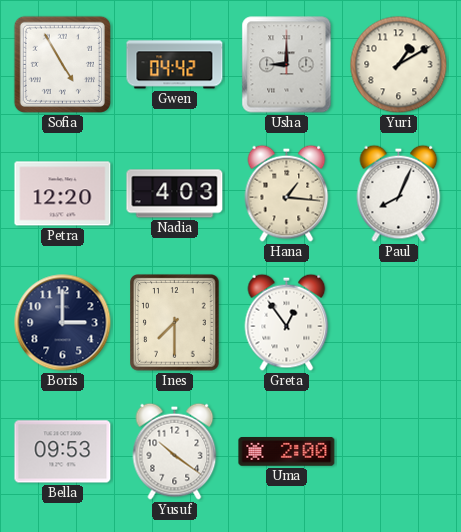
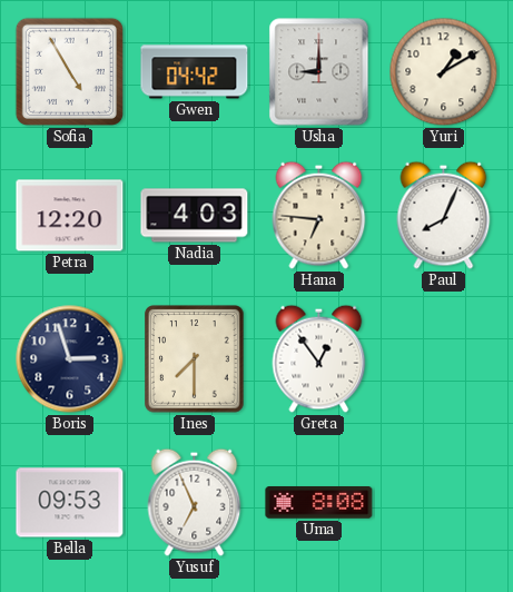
Hana: 1:16 -> 6:46
Boris: 3:00 -> 2:57
Yusuf: 10:21 -> 6:56
Uma: 2:00 -> 8:08
